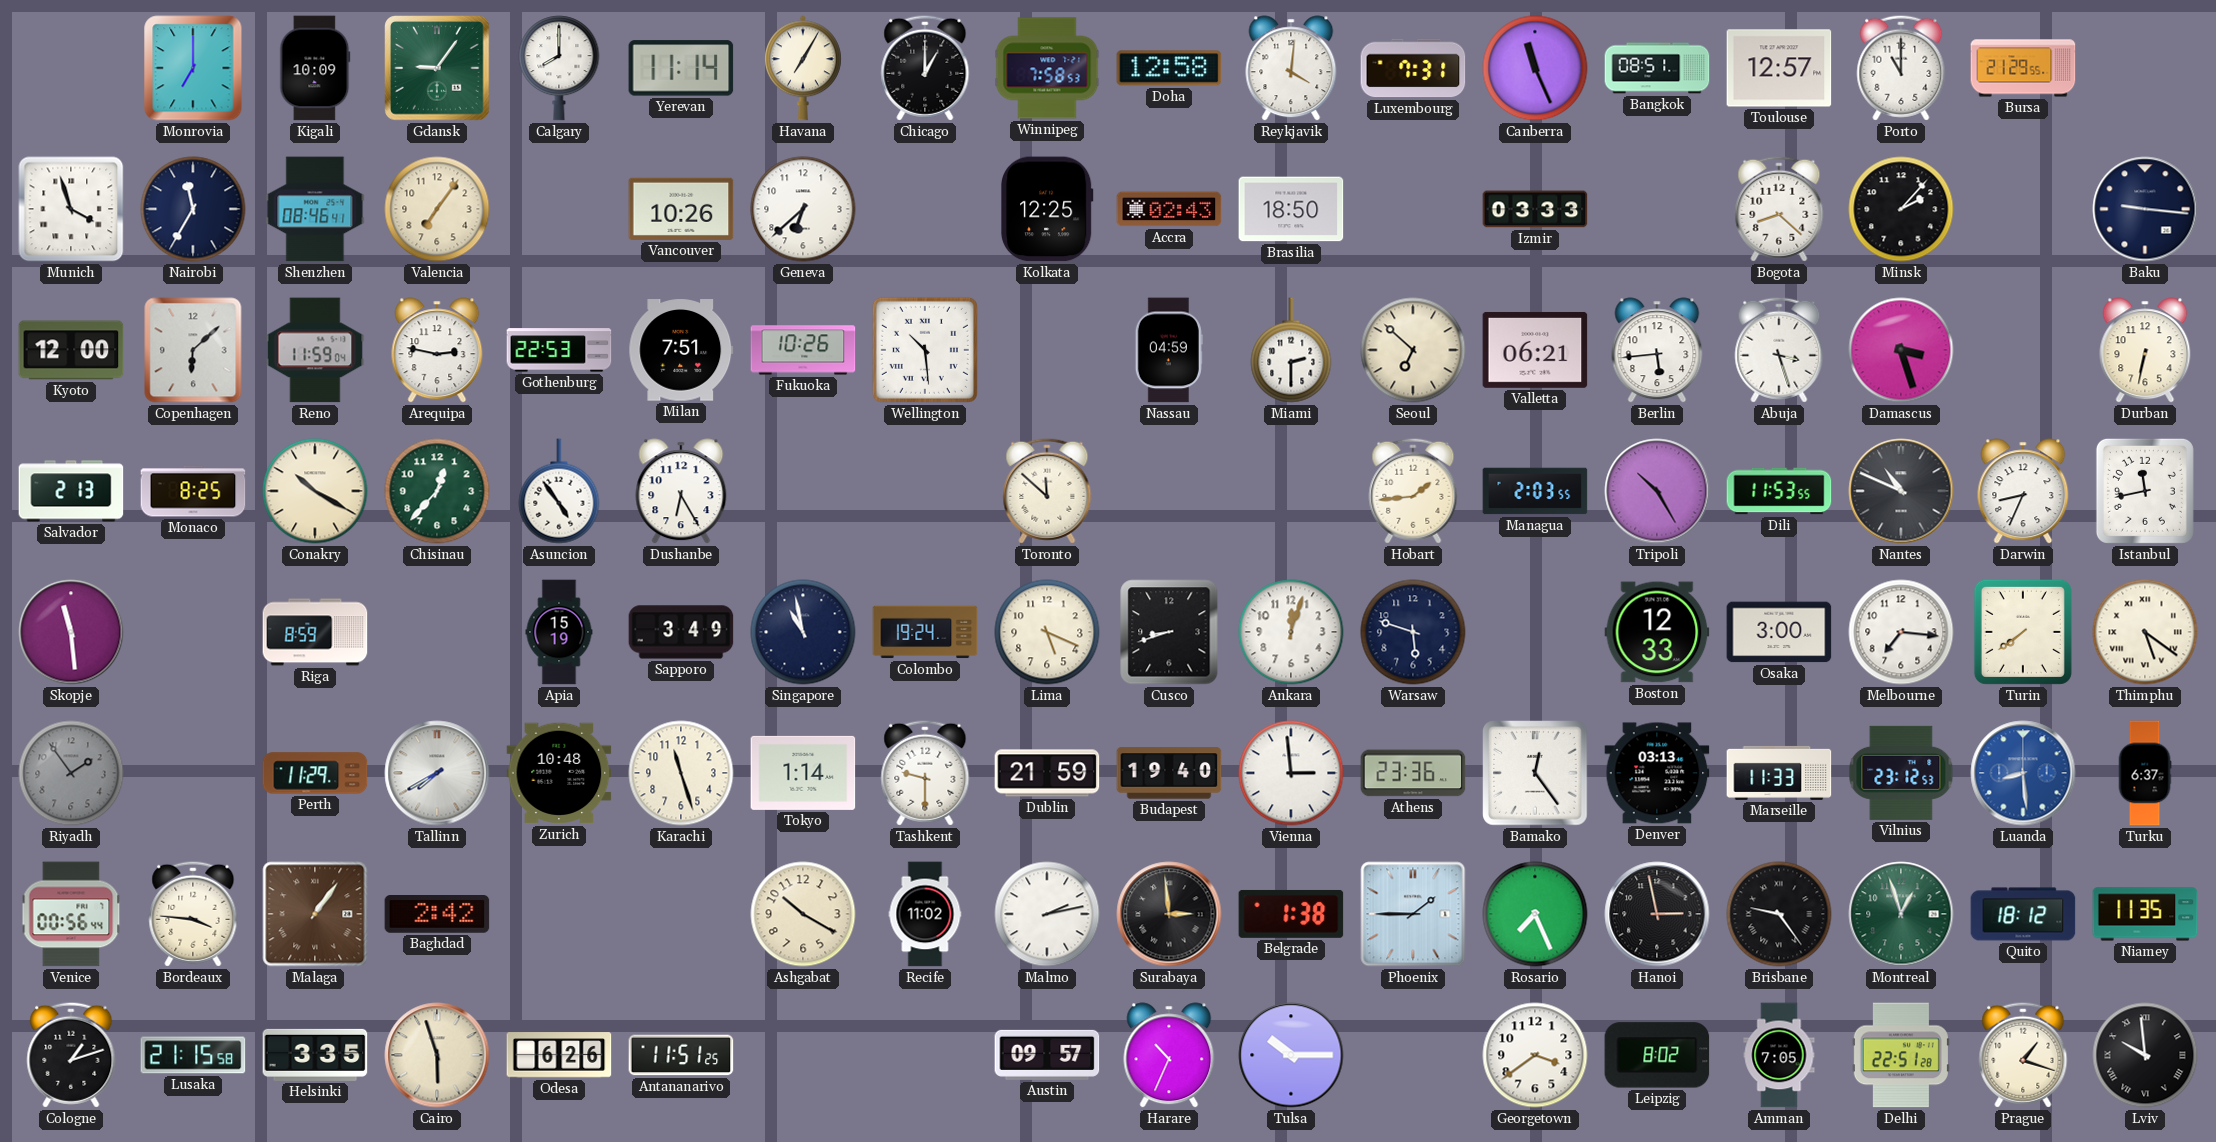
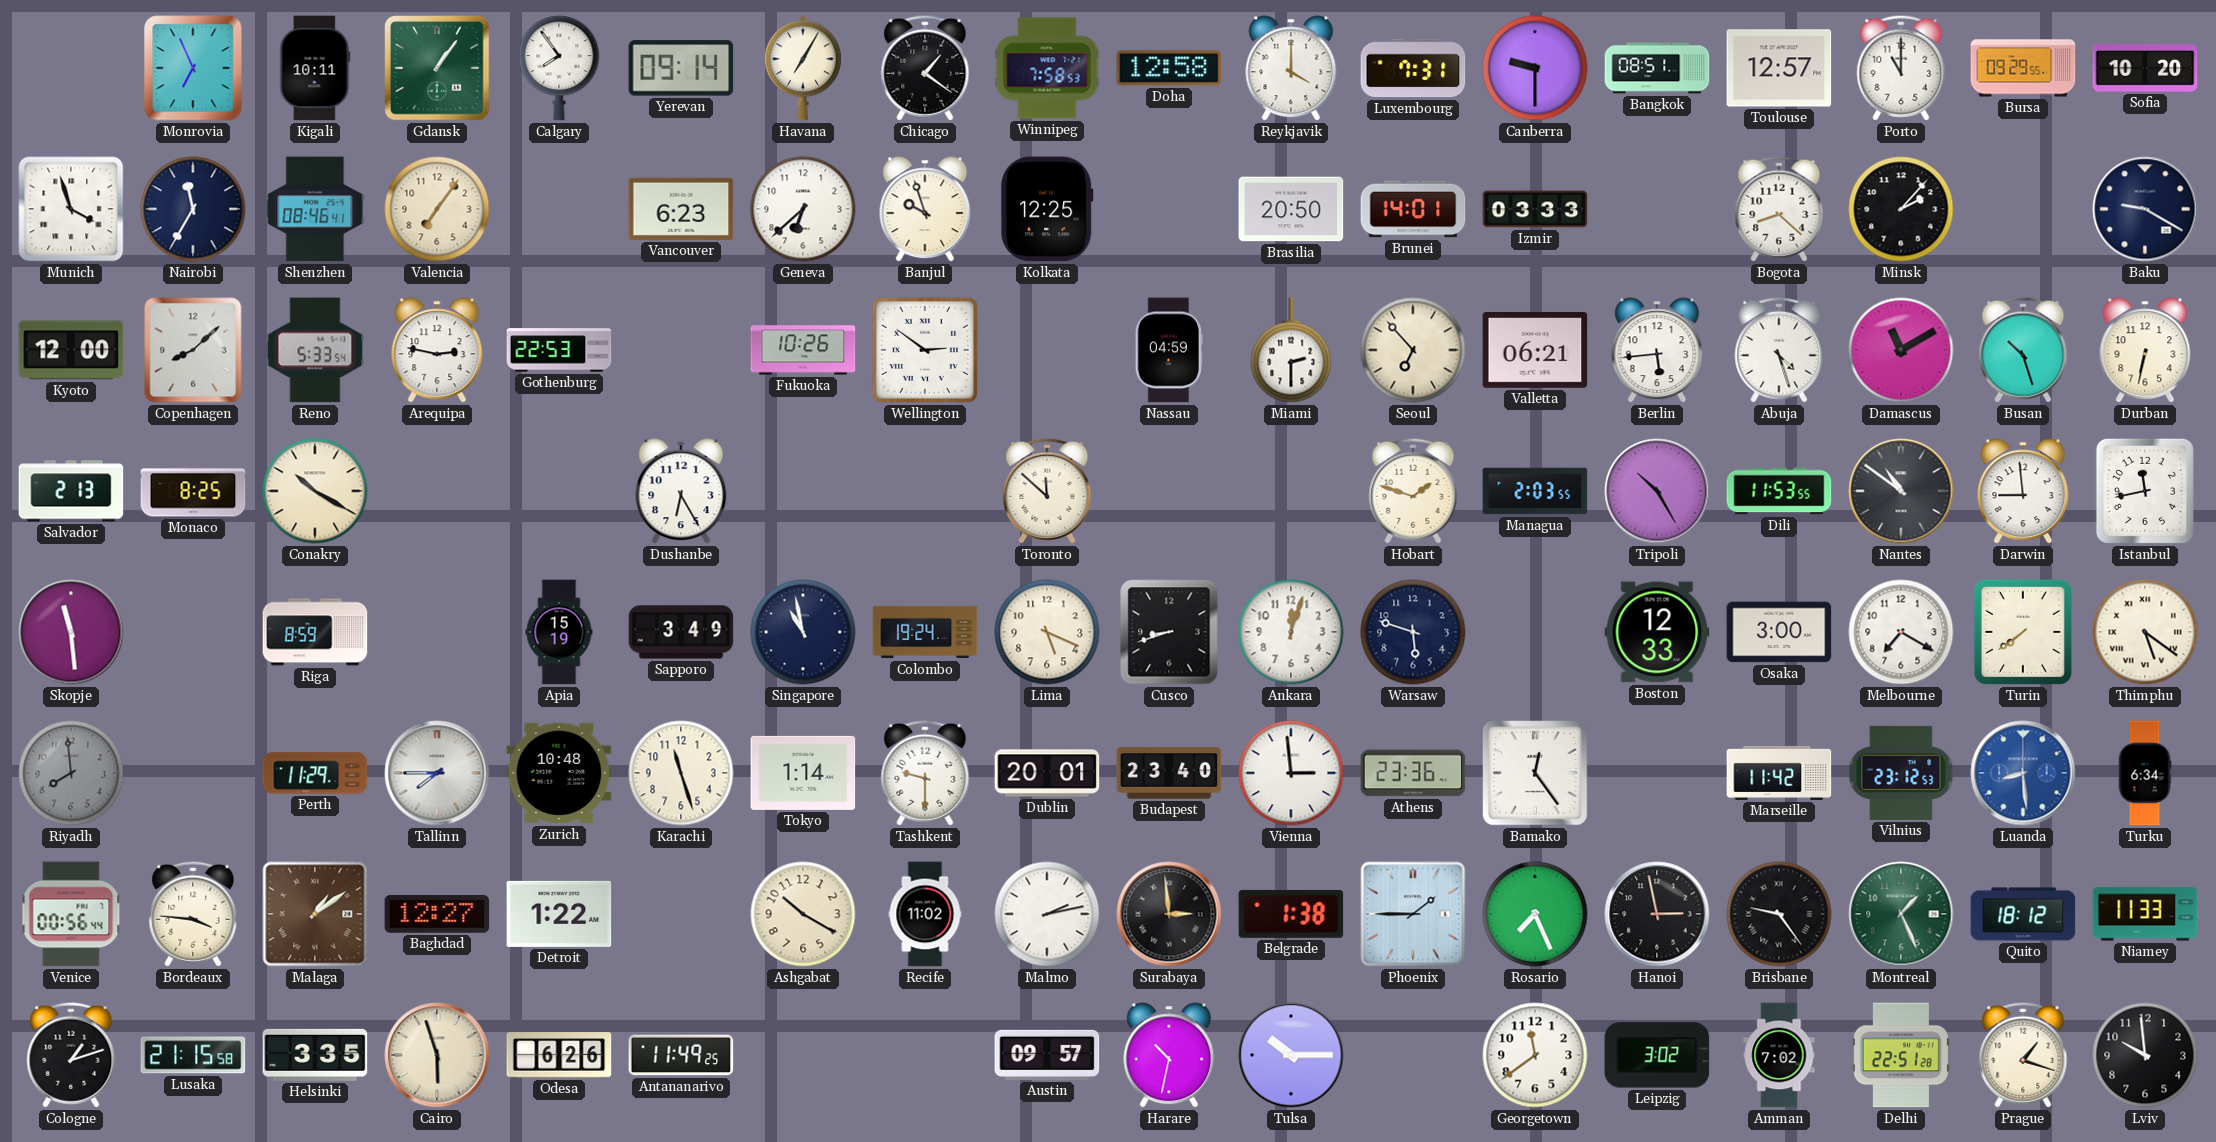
Monrovia: 7:00 -> 6:56
Kigali: 10:09 -> 10:11
Gdansk: 9:06 -> 1:06
Calgary: 8:00 -> 7:54
Yerevan: 11:14 -> 09:14
Chicago: 1:00 -> 1:21
Reykjavik: 4:01 -> 4:00
Canberra: 11:26 -> 9:30
Bursa: 21:29 -> 09:29
Sofia: none -> 10:20
Vancouver: 10:26 -> 6:23
Banjul: none -> 9:57
Accra: 02:43 -> none
Brasilia: 18:50 -> 20:50
Brunei: none -> 14:01
Baku: 9:16 -> 9:20
Copenhagen: 6:08 -> 8:08
Reno: 11:59 -> 5:33
Milan: 7:51 -> none
Wellington: 10:29 -> 2:51
Seoul: 6:52 -> 6:53
Abuja: 3:27 -> 4:27
Damascus: 3:27 -> 11:10
Busan: none -> 10:27
Chisinau: 12:37 -> none
Asuncion: 4:54 -> none
Hobart: 1:44 -> 1:48
Nantes: 10:49 -> 10:51
Darwin: 8:34 -> 8:59
Melbourne: 7:16 -> 7:20
Riyadh: 1:54 -> 7:59
Tallinn: 7:40 -> 7:45
Dublin: 21:59 -> 20:01
Budapest: 19:40 -> 23:40
Denver: 03:13 -> none
Marseille: 11:33 -> 11:42
Turku: 6:37 -> 6:34
Malaga: 1:06 -> 1:09
Baghdad: 2:42 -> 12:27
Detroit: none -> 1:22
Montreal: 12:57 -> 1:26
Niamey: 11:35 -> 11:33
Antananarivo: 11:51 -> 11:49
Harare: 10:34 -> 10:32
Georgetown: 3:39 -> 11:39
Leipzig: 8:02 -> 3:02
Amman: 7:05 -> 7:02
Lviv numerals: Roman -> Arabic
